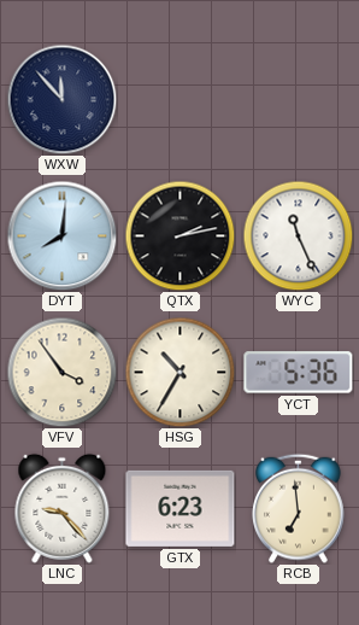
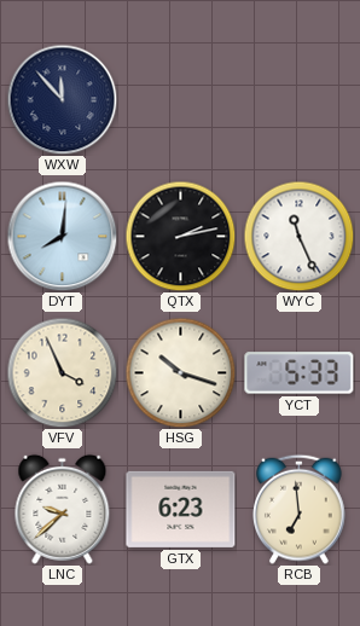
VFV: 3:54 -> 3:56
HSG: 10:35 -> 10:18
YCT: 5:36 -> 5:33
LNC: 9:23 -> 9:38
